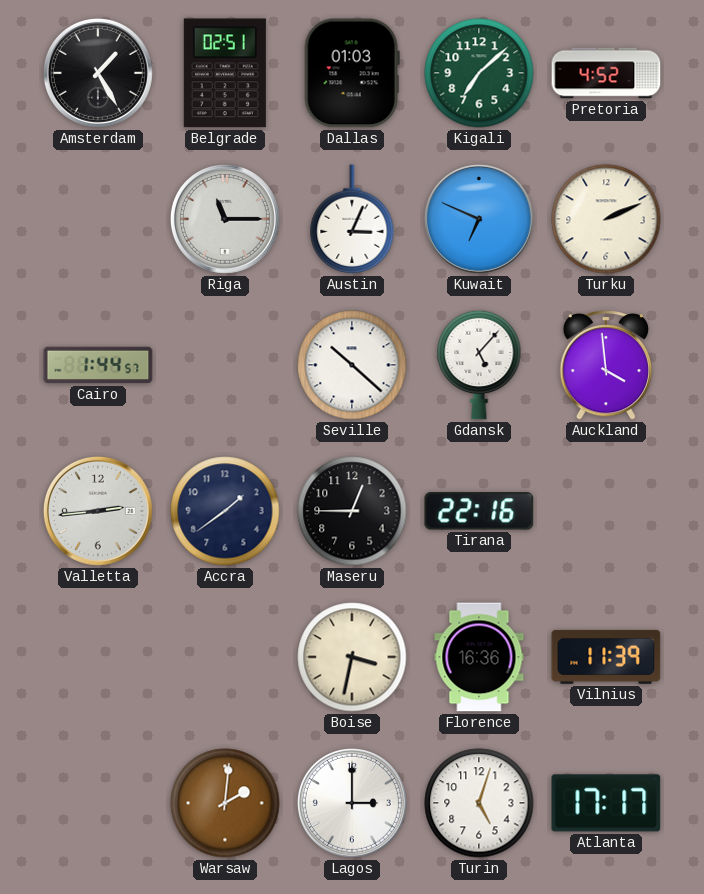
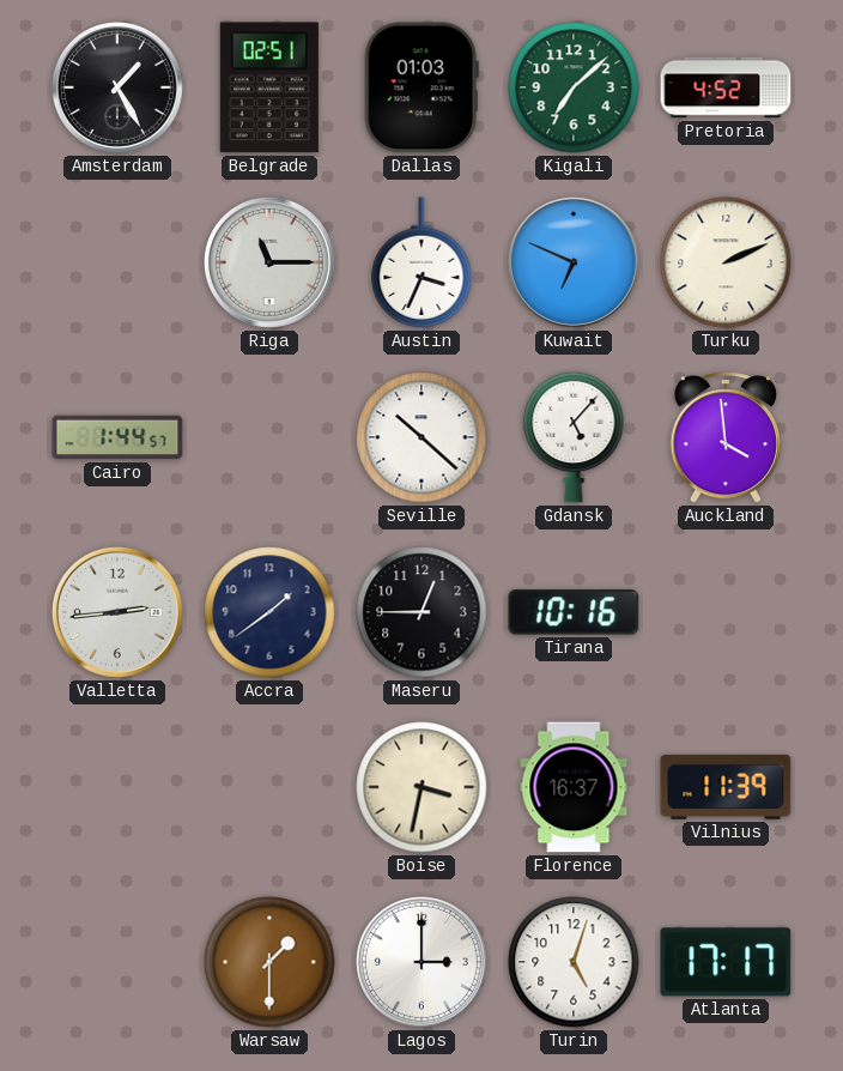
Austin: 3:04 -> 3:34
Tirana: 22:16 -> 10:16
Florence: 16:36 -> 16:37
Warsaw: 2:01 -> 1:30
